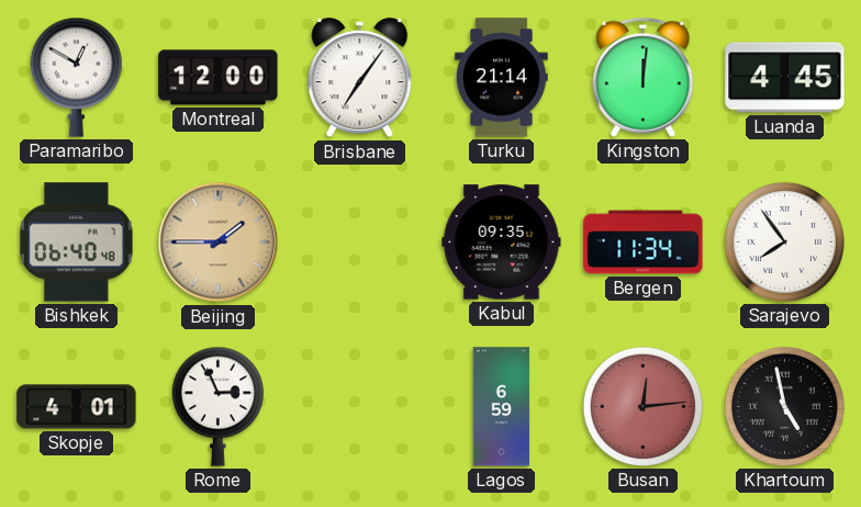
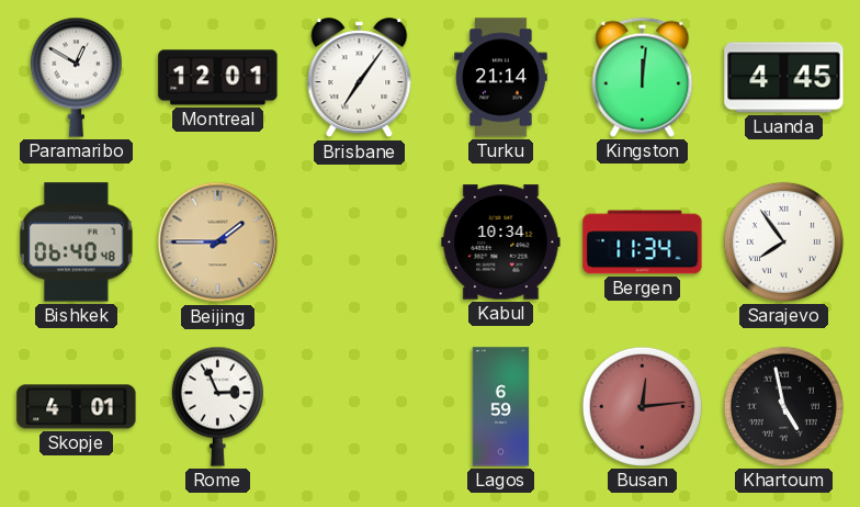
Montreal: 12:00 -> 12:01
Kabul: 09:35 -> 10:34
